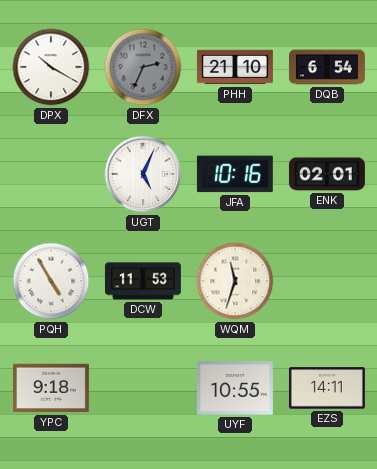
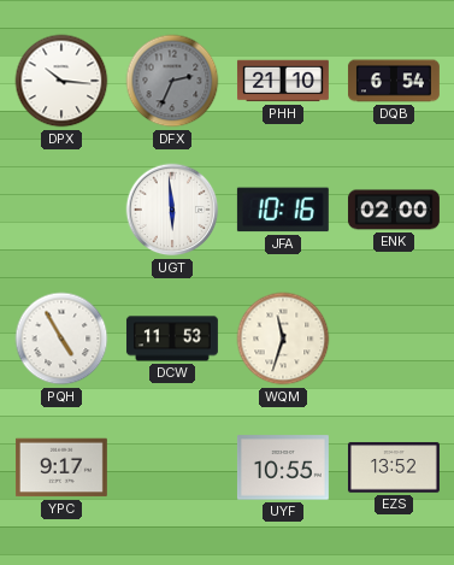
DPX: 10:20 -> 10:16
UGT: 5:04 -> 5:59
ENK: 02:01 -> 02:00
YPC: 9:18 -> 9:17
EZS: 14:11 -> 13:52
